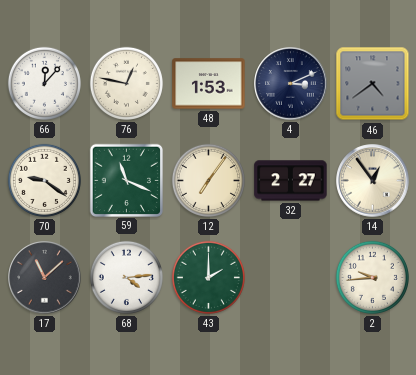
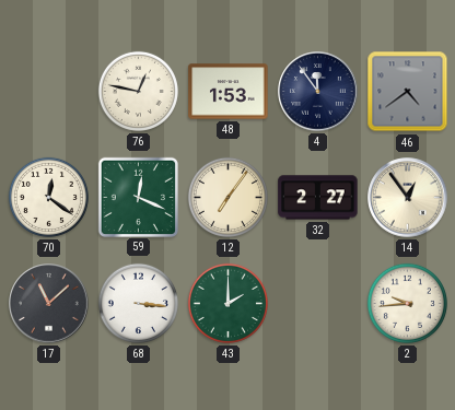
66: 12:07 -> none
4: 3:11 -> 11:54
70: 9:21 -> 12:21
59: 11:19 -> 12:19
68: 4:14 -> 3:16
